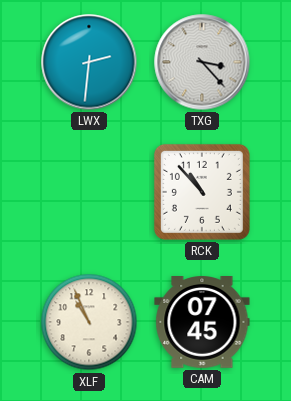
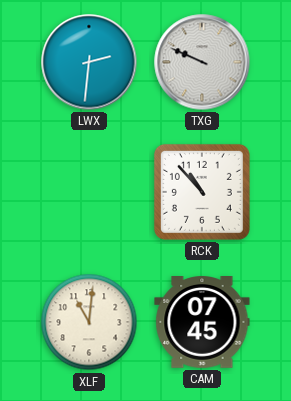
TXG: 3:23 -> 9:49
XLF: 10:56 -> 11:01
